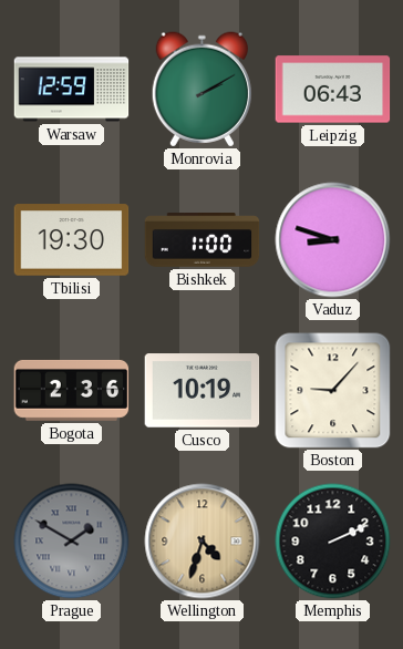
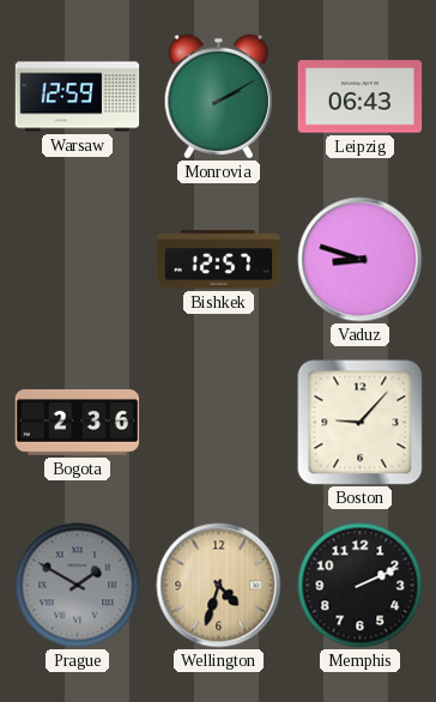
Tbilisi: 19:30 -> none
Bishkek: 1:00 -> 12:57
Cusco: 10:19 -> none
